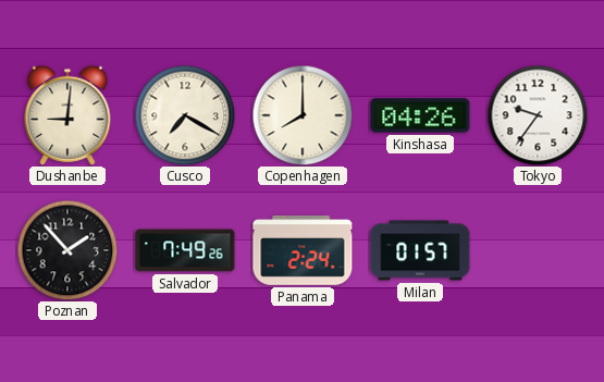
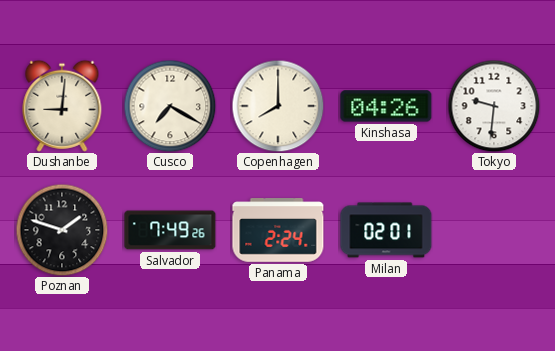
Tokyo: 9:36 -> 9:31
Poznan: 1:53 -> 1:48
Milan: 01:57 -> 02:01
